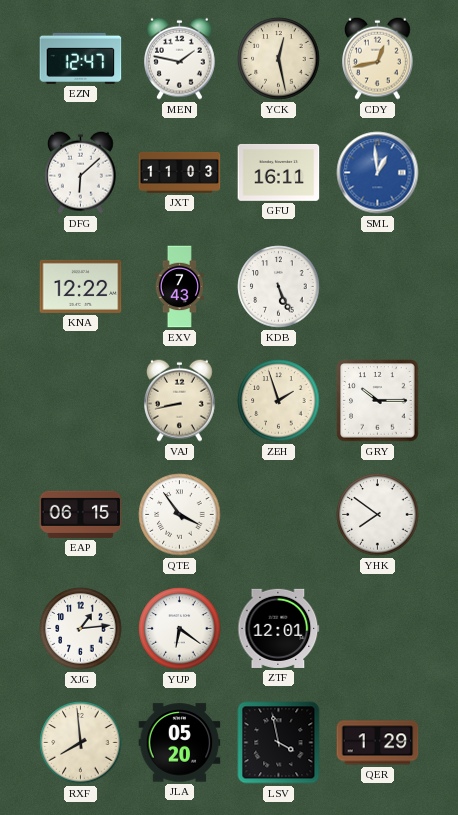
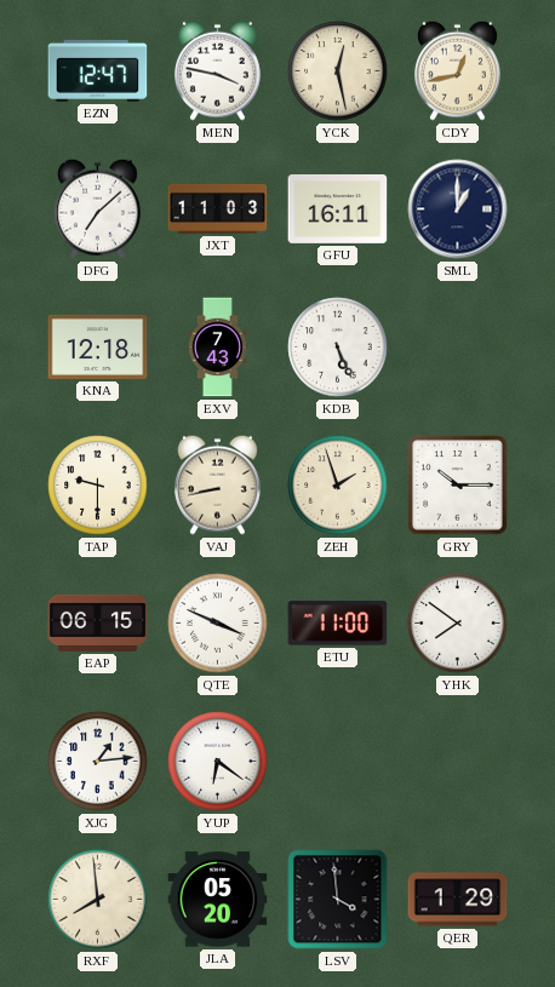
MEN: 1:47 -> 3:47
DFG: 6:08 -> 7:08
SML: 12:59 -> 1:00
SML dial: blue -> navy
KNA: 12:22 -> 12:18
TAP: none -> 9:30
QTE: 3:54 -> 3:49
ETU: none -> 11:00
ZTF: 12:01 -> none
LSV: 3:58 -> 3:59
